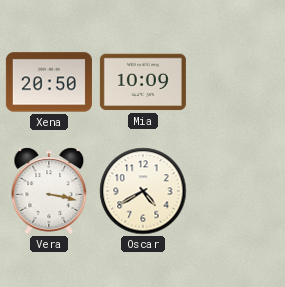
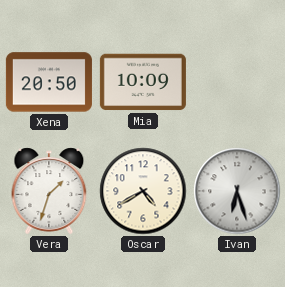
Vera: 3:17 -> 1:33
Ivan: none -> 6:27
